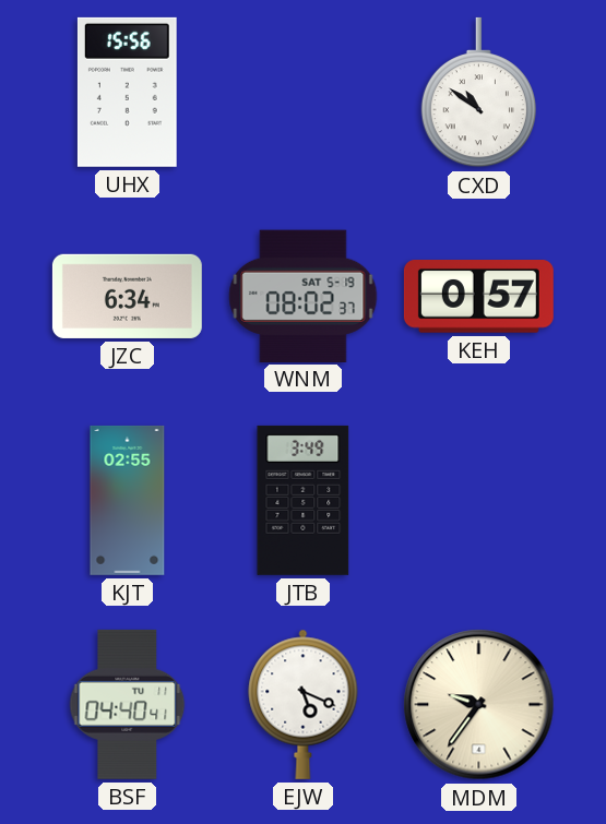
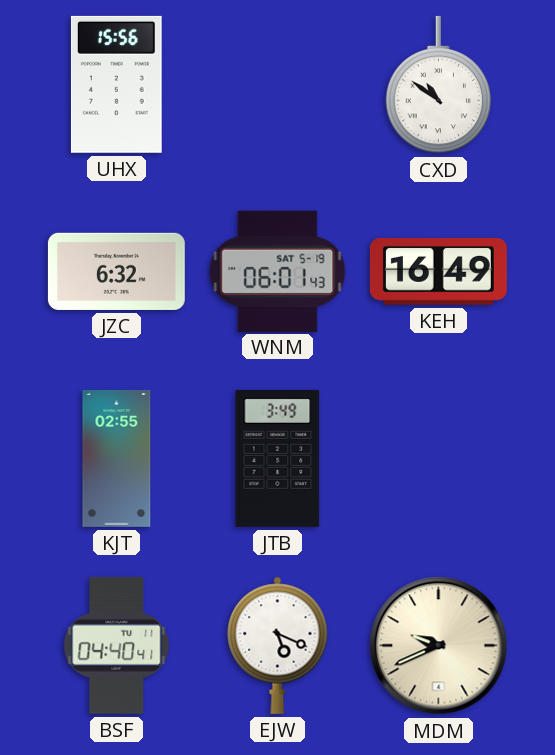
JZC: 6:34 -> 6:32
WNM: 08:02 -> 06:01
KEH: 0:57 -> 16:49
MDM: 9:36 -> 9:41
